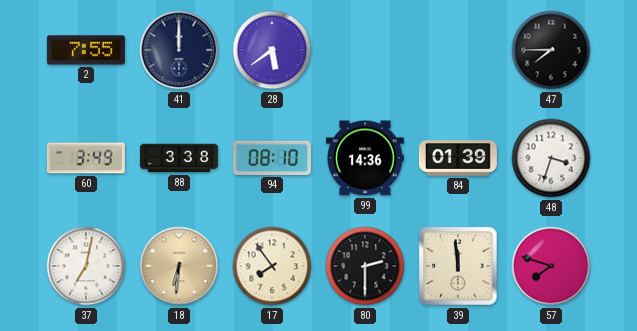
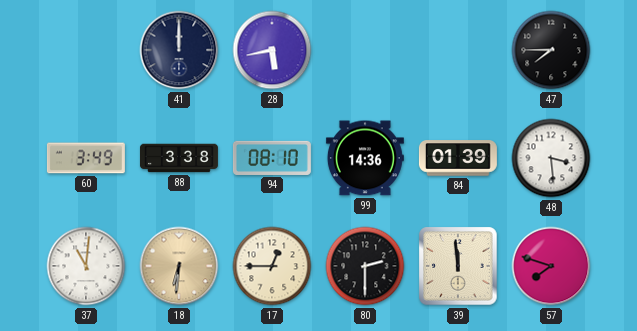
2: 7:55 -> none
28: 5:39 -> 5:43
48: 3:33 -> 3:29
37: 7:02 -> 11:01
17: 7:54 -> 12:45
